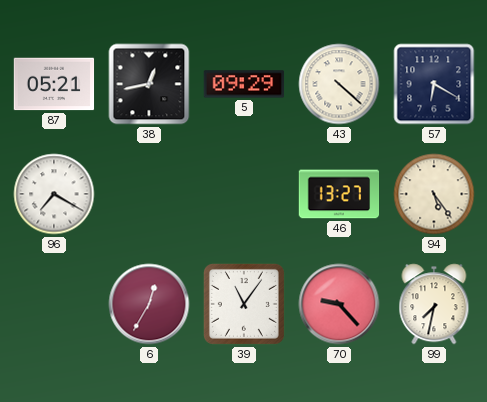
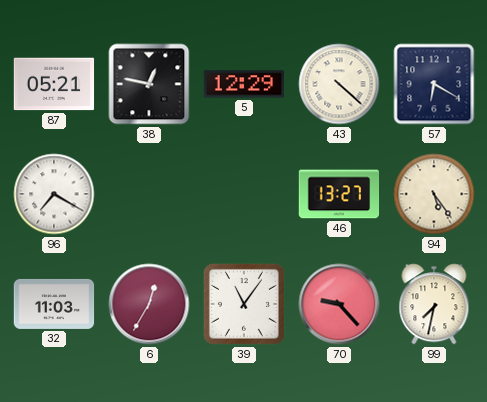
38: 12:43 -> 12:47
5: 09:29 -> 12:29
32: none -> 11:03
